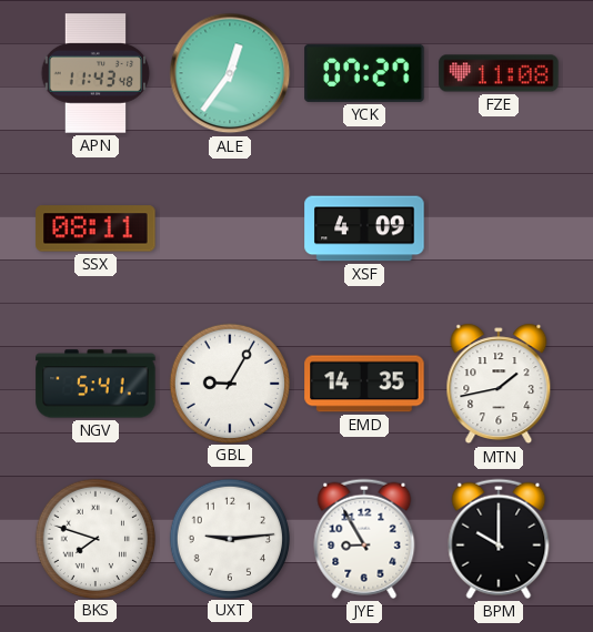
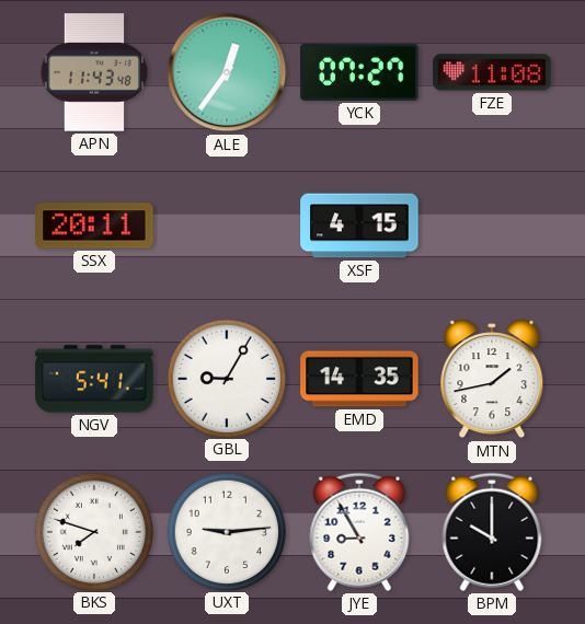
SSX: 08:11 -> 20:11
XSF: 4:09 -> 4:15
